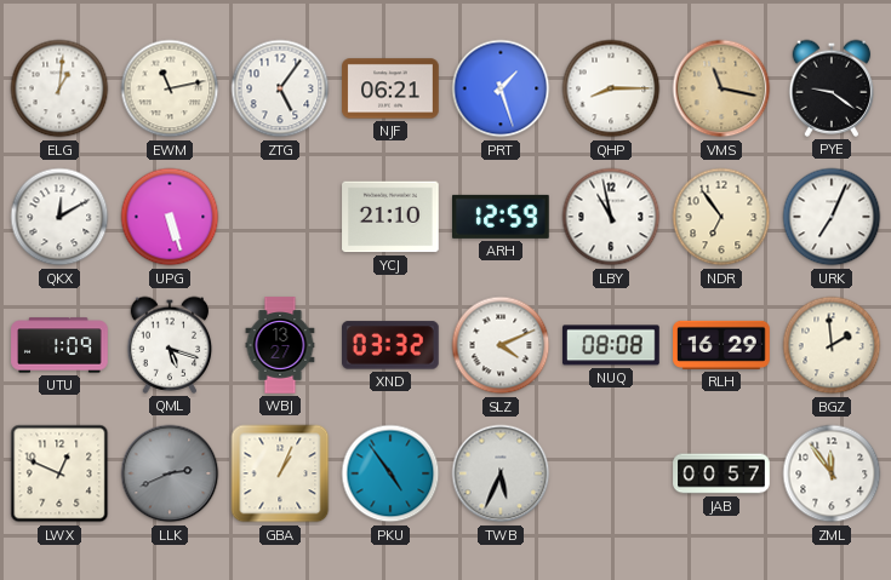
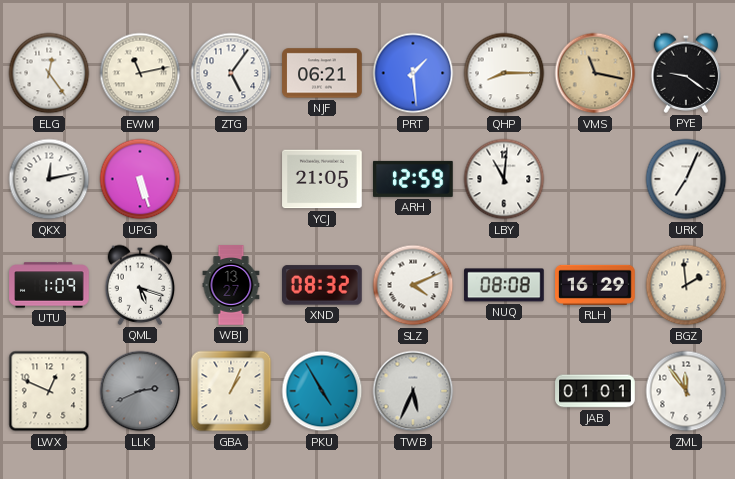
ELG: 1:01 -> 12:24
PRT: 1:27 -> 1:29
QKX: 12:10 -> 12:13
YCJ: 21:10 -> 21:05
LBY: 10:58 -> 11:01
NDR: 6:54 -> none
XND: 03:32 -> 08:32
PKU: 4:54 -> 4:55
JAB: 00:57 -> 01:01
